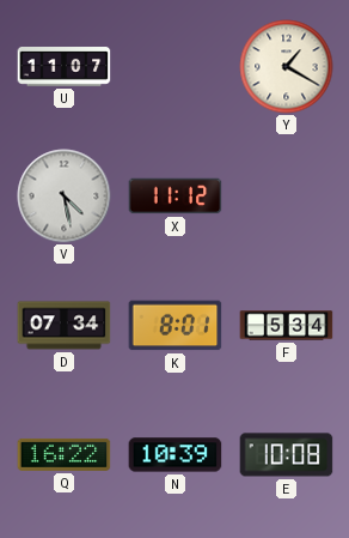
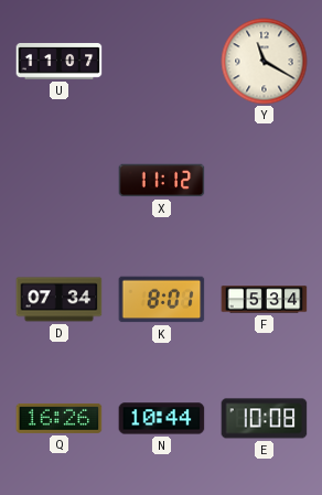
Y: 1:20 -> 11:20
V: 4:28 -> none
Q: 16:22 -> 16:26
N: 10:39 -> 10:44
